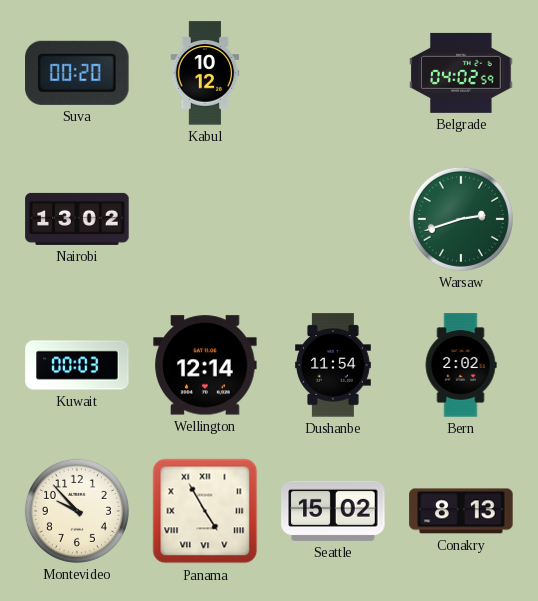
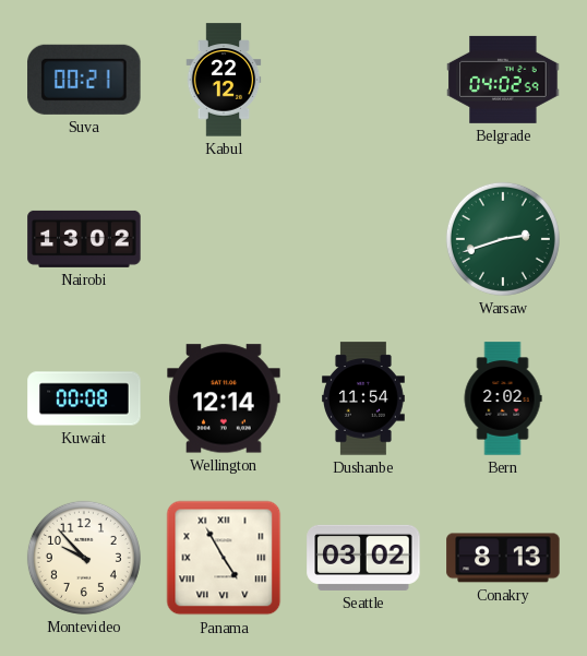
Suva: 00:20 -> 00:21
Kabul: 10:12 -> 22:12
Kuwait: 00:03 -> 00:08
Seattle: 15:02 -> 03:02
